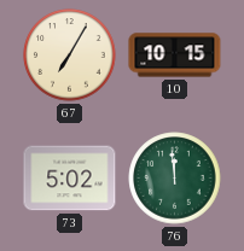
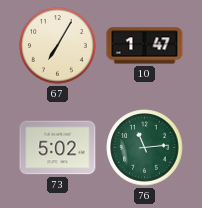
10: 10:15 -> 1:47
76: 11:59 -> 11:14
